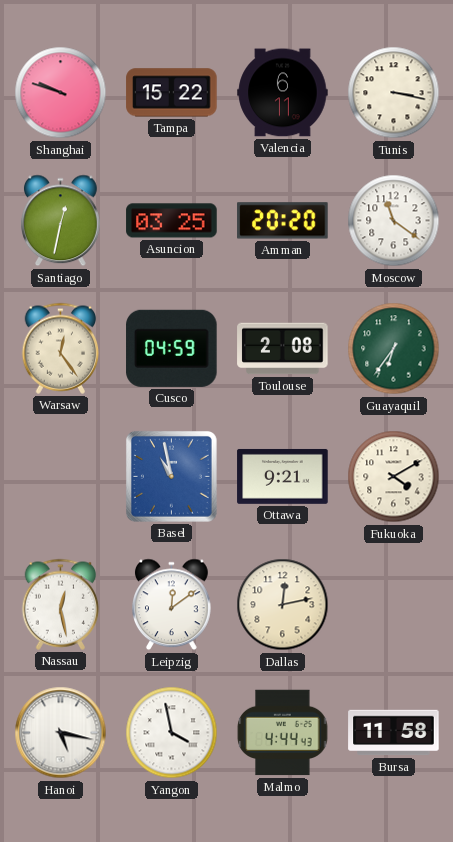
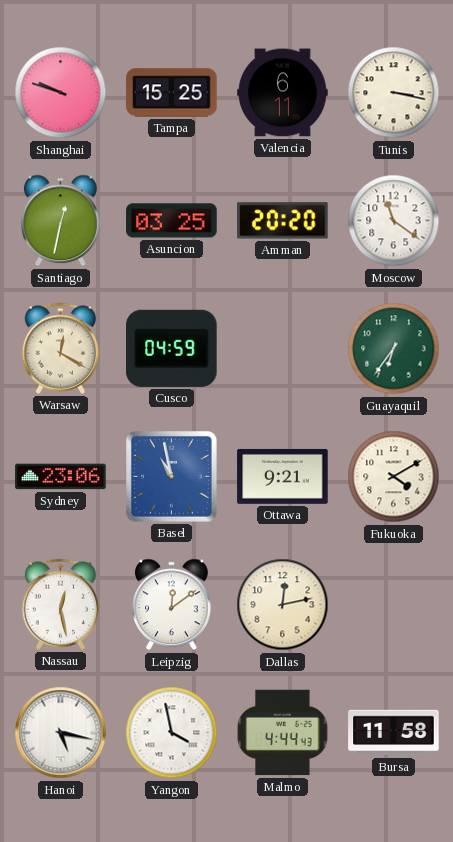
Tampa: 15:22 -> 15:25
Warsaw: 12:24 -> 12:20
Toulouse: 2:08 -> none
Sydney: none -> 23:06
